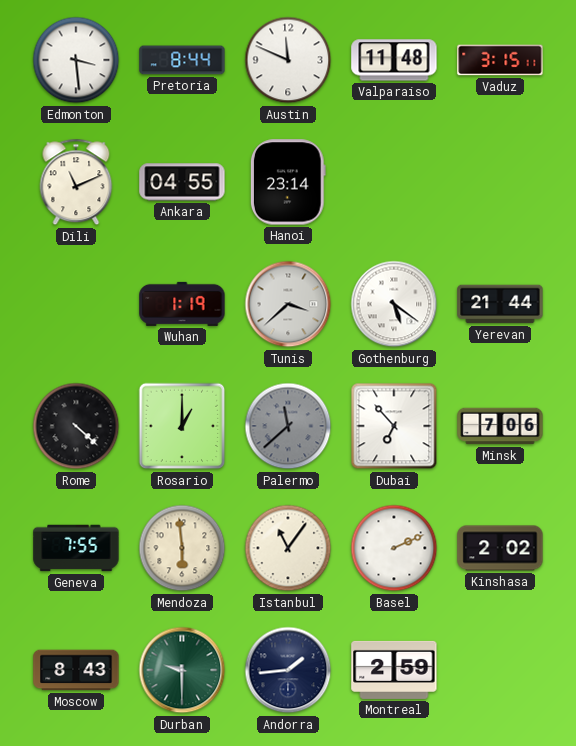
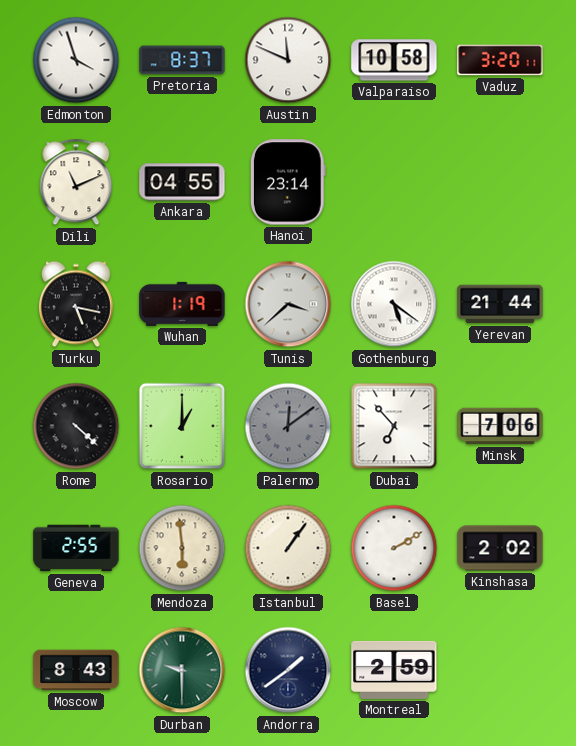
Edmonton: 3:29 -> 3:57
Pretoria: 8:44 -> 8:37
Valparaiso: 11:48 -> 10:58
Vaduz: 3:15 -> 3:20
Turku: none -> 5:17
Palermo: 11:38 -> 12:09
Geneva: 7:55 -> 2:55
Istanbul: 11:06 -> 1:06
Basel: 2:11 -> 2:10
Andorra: 1:44 -> 1:39
